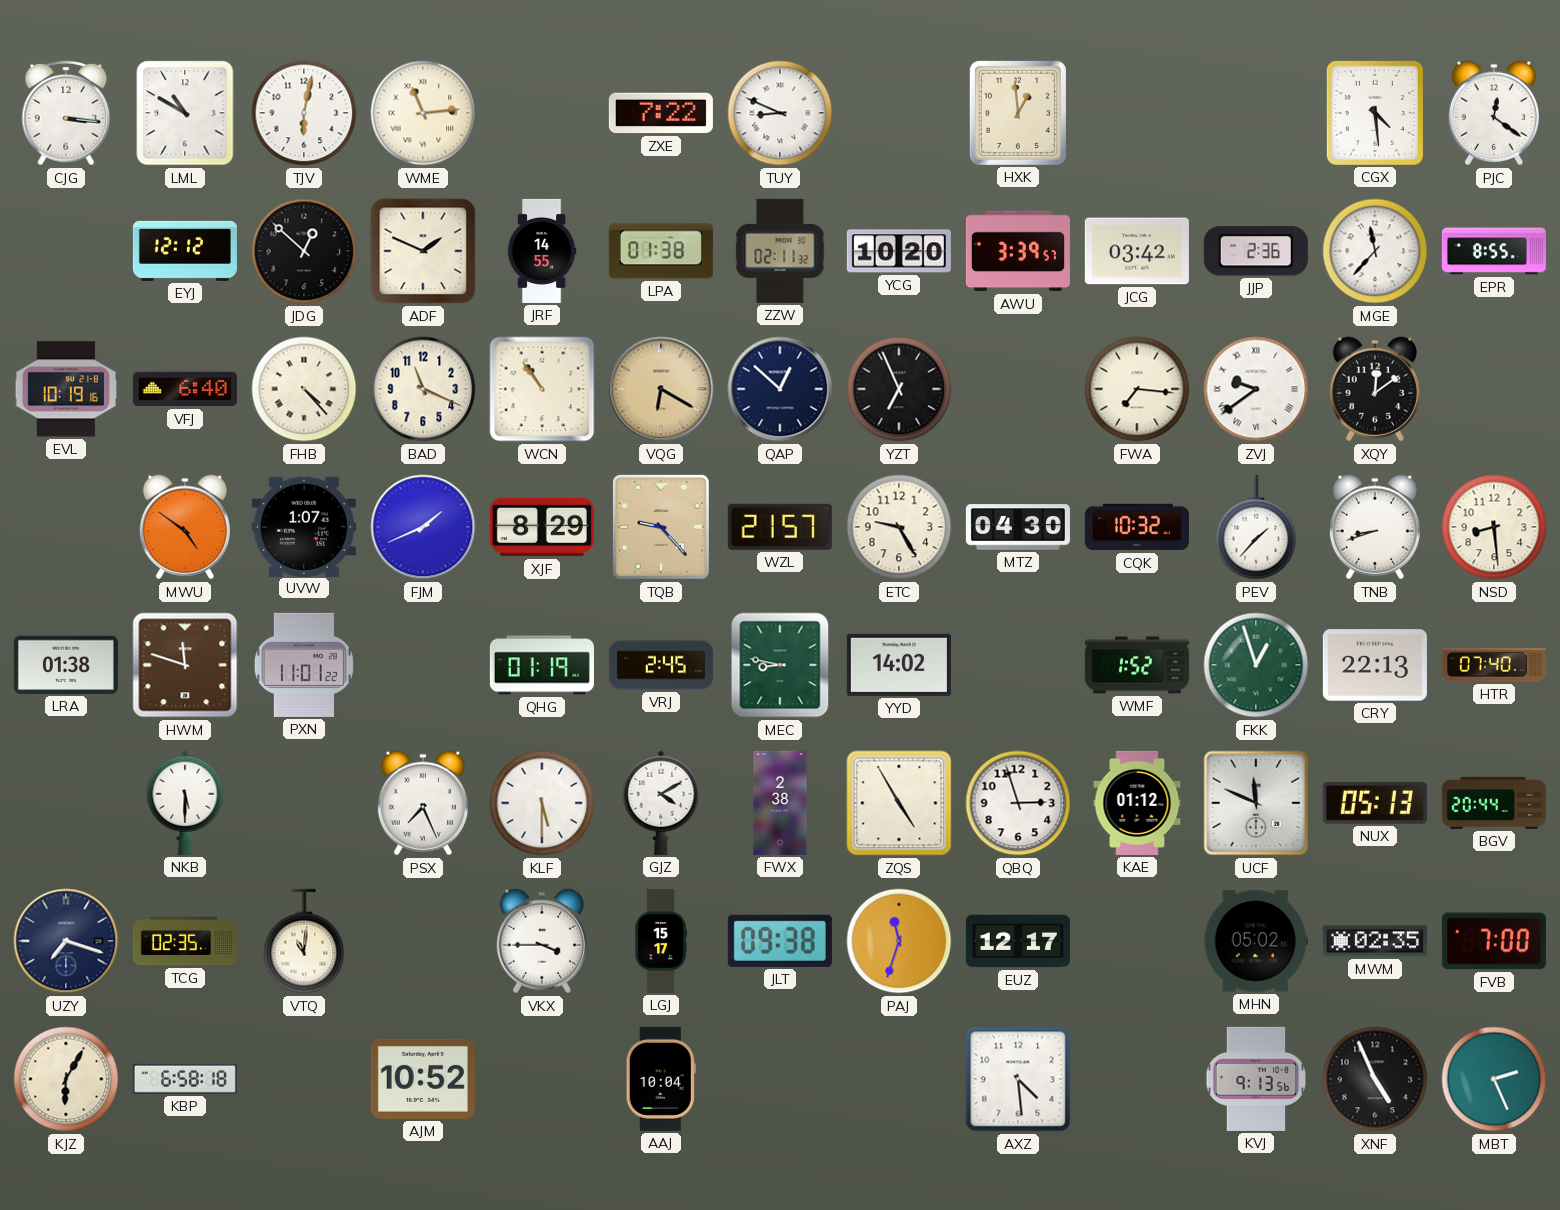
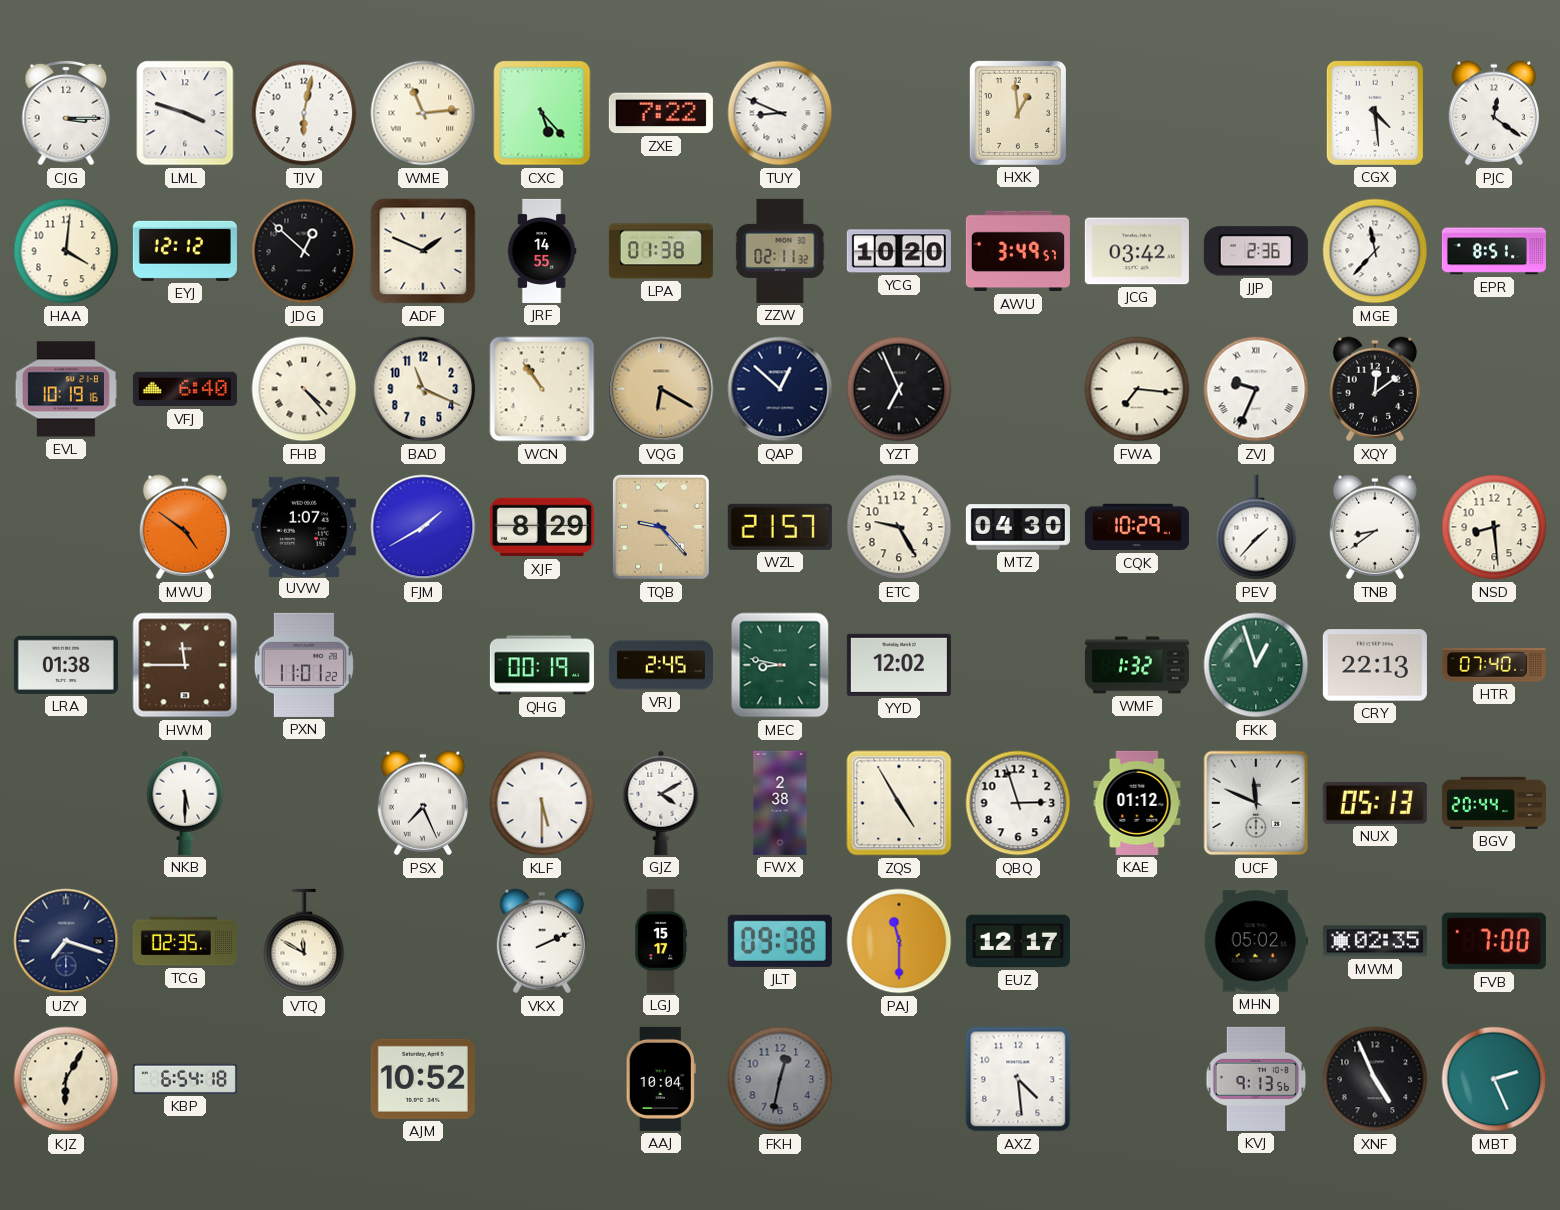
CJG: 3:16 -> 3:15
LML: 10:50 -> 3:48
CXC: none -> 5:23
HAA: none -> 4:01
AWU: 3:39 -> 3:49
EPR: 8:55 -> 8:51
ZVJ: 9:39 -> 9:34
FJM: 1:41 -> 1:40
CQK: 10:32 -> 10:29
TNB: 8:42 -> 8:39
HWM: 11:48 -> 11:45
QHG: 01:19 -> 00:19
YYD: 14:02 -> 12:02
WMF: 1:52 -> 1:32
VTQ: 11:01 -> 11:50
VKX: 3:45 -> 2:11
PAJ: 11:33 -> 11:30
KBP: 6:58 -> 6:54
FKH: none -> 12:32
